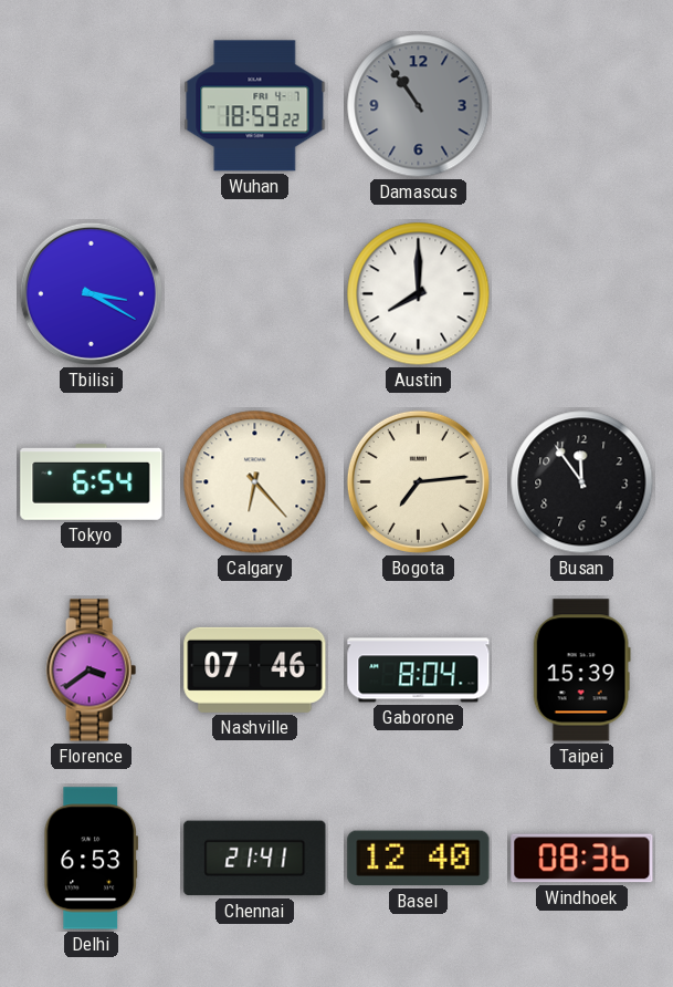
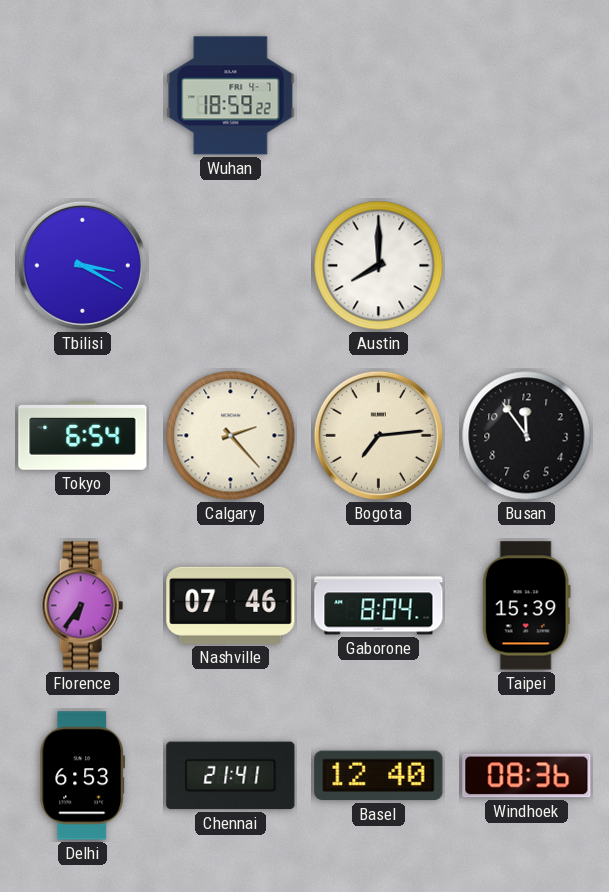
Damascus: 10:54 -> none
Calgary: 6:23 -> 2:23
Florence: 3:39 -> 6:36
